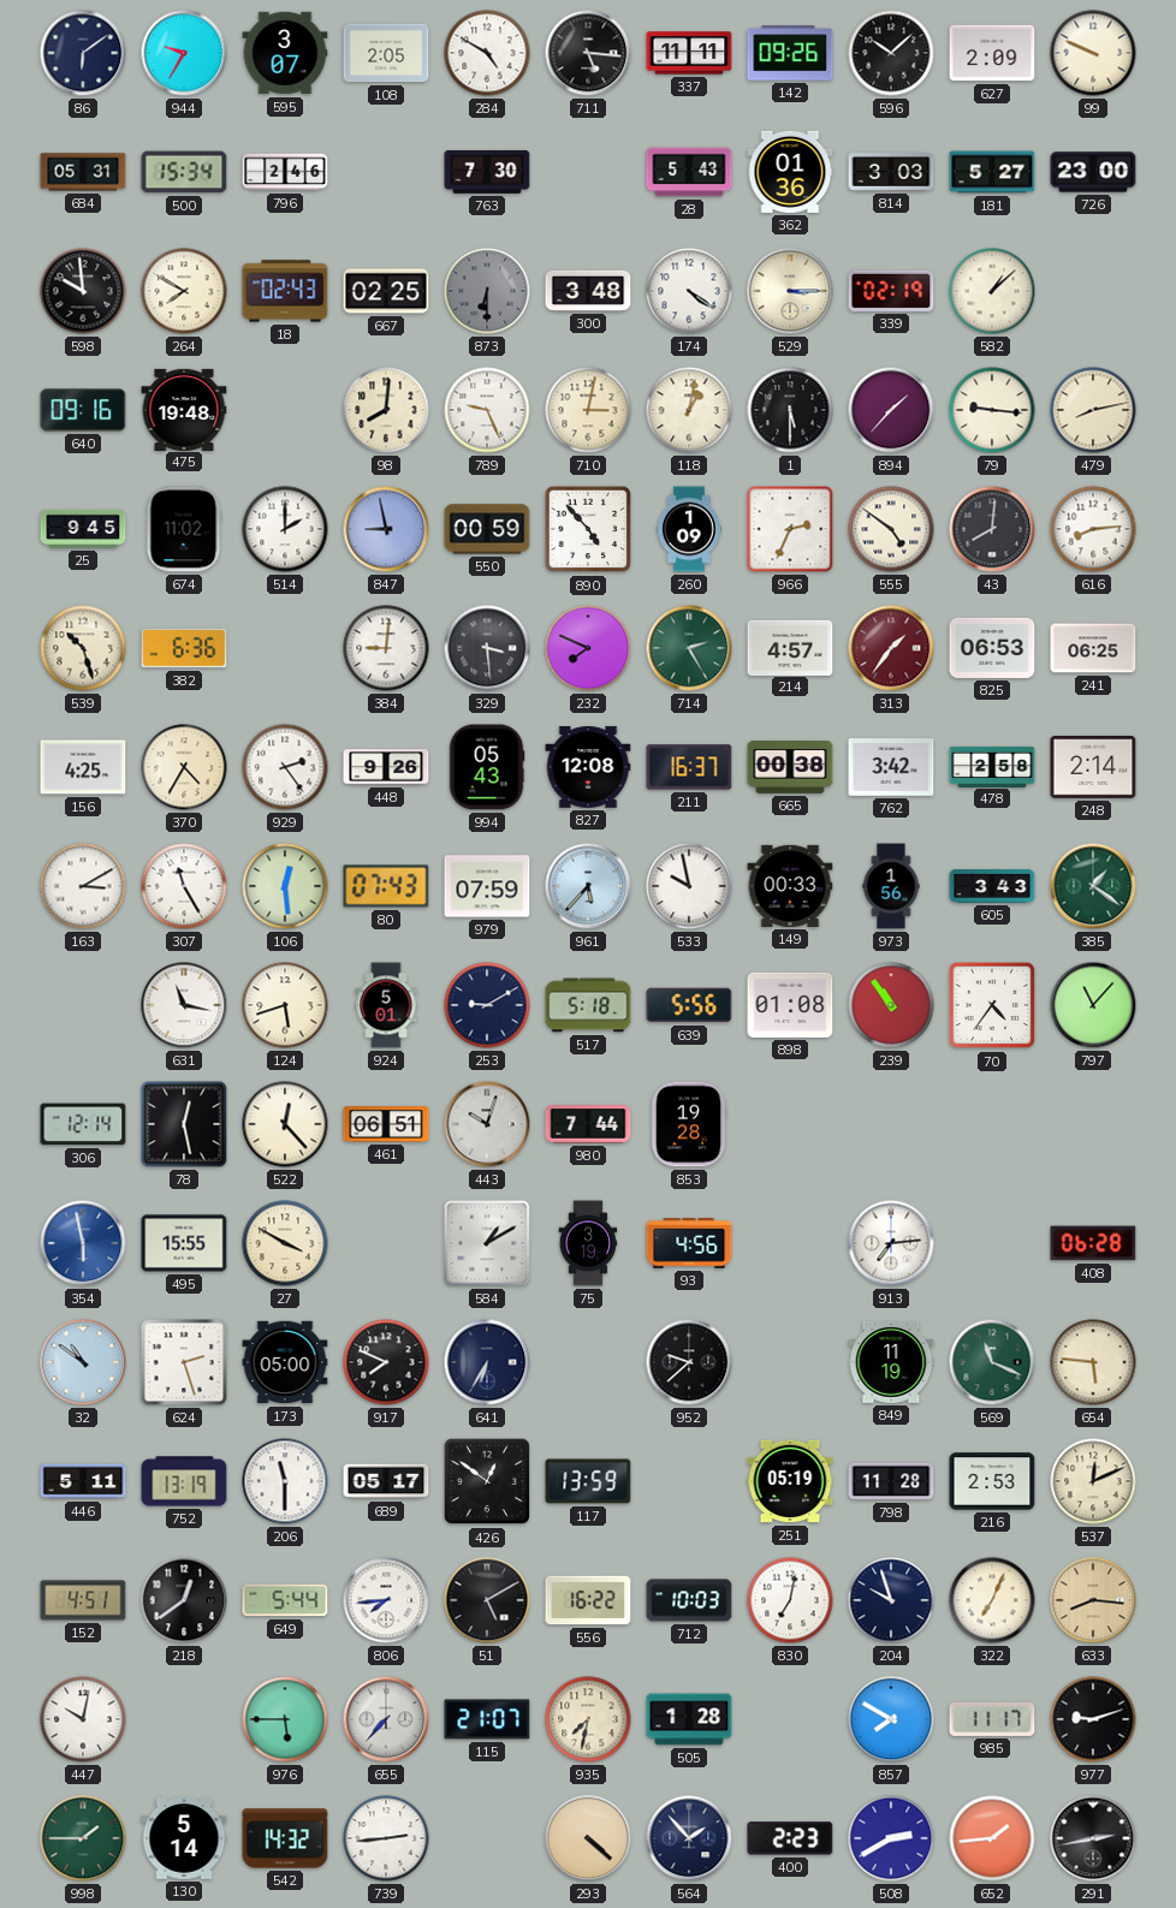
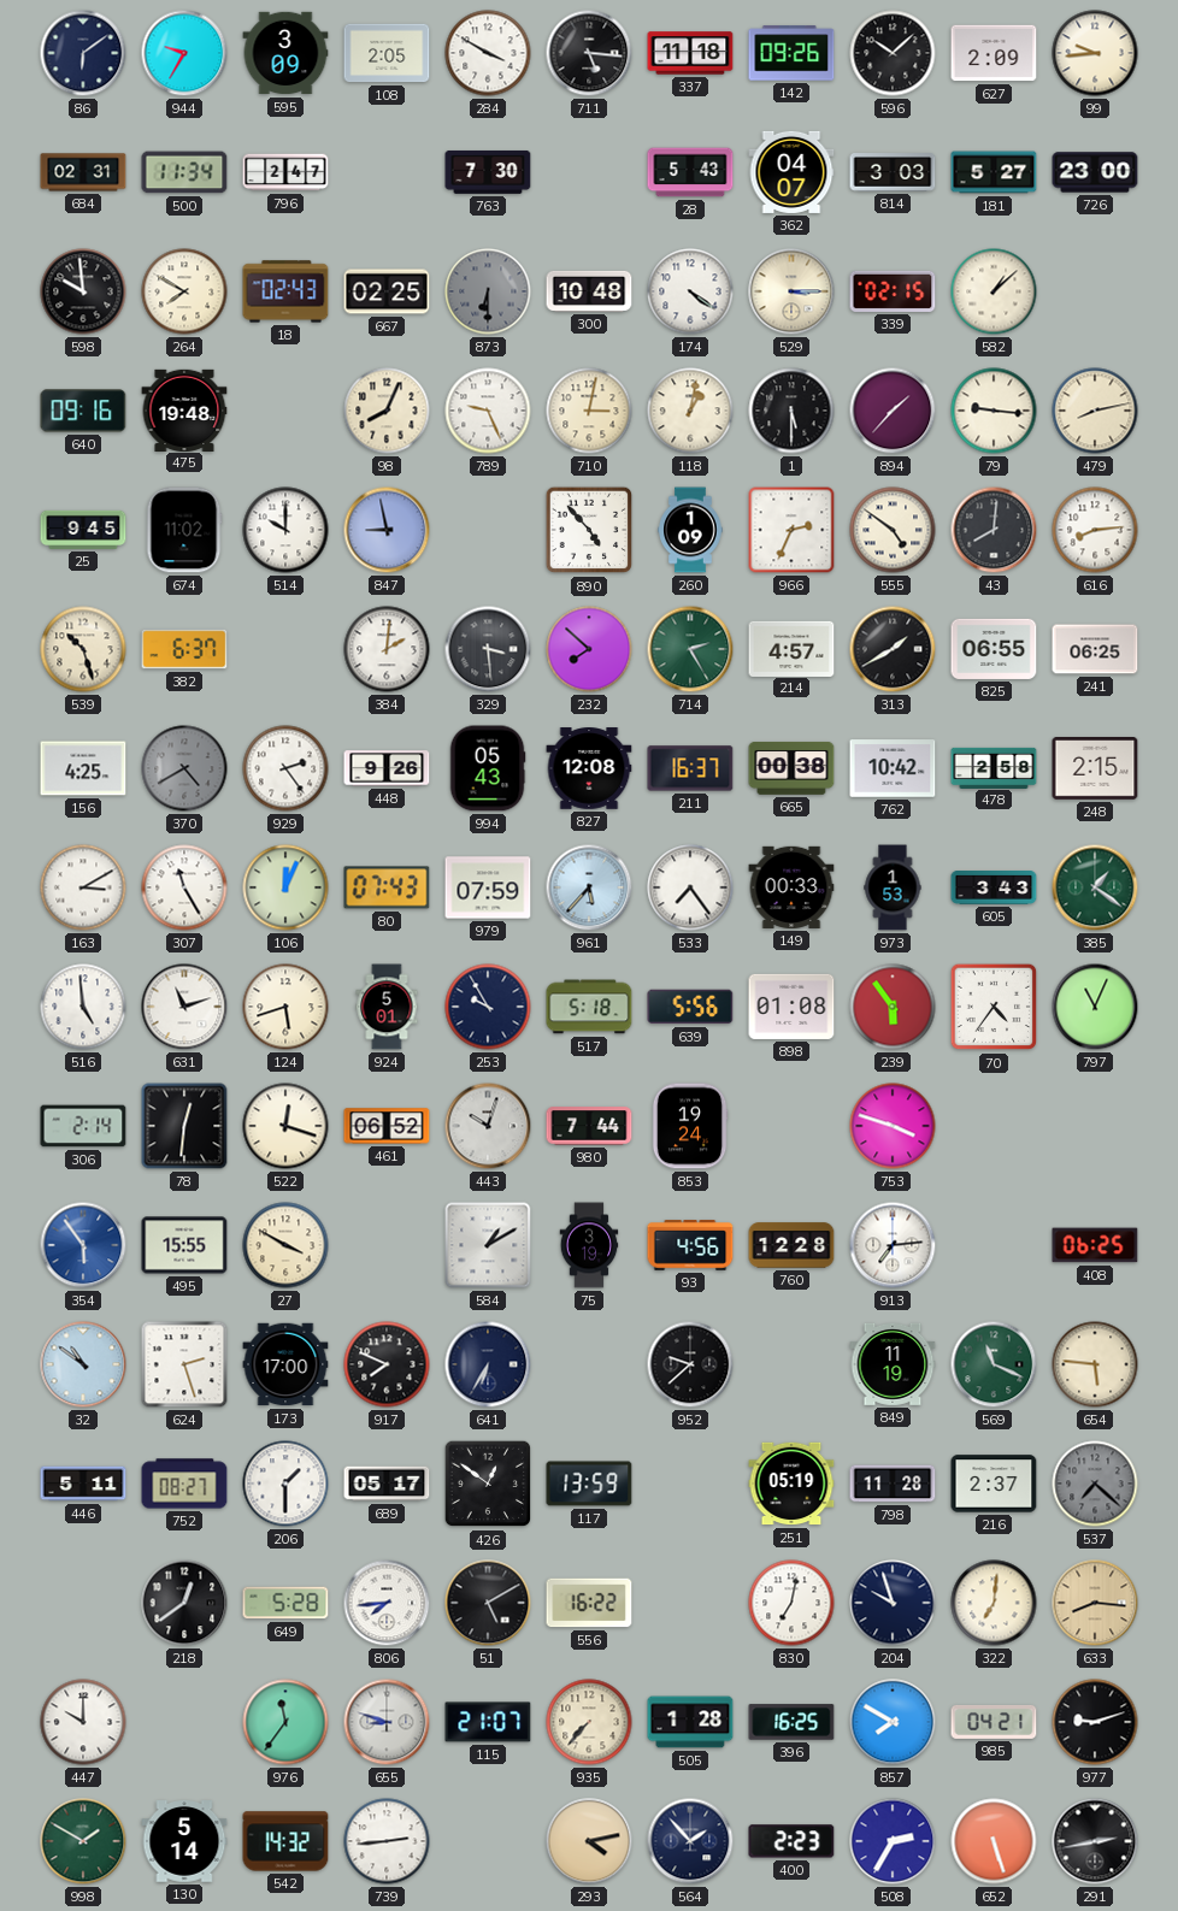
595: 3:07 -> 3:09
284: 4:50 -> 3:50
337: 11:11 -> 11:18
99: 9:49 -> 9:44
684: 05:31 -> 02:31
500: 15:34 -> 11:34
796: 2:46 -> 2:47
362: 01:36 -> 04:07
300: 3:48 -> 10:48
339: 02:19 -> 02:15
98: 8:01 -> 8:04
514: 2:00 -> 10:00
550: 00:59 -> none
382: 6:36 -> 6:37
384: 9:01 -> 2:01
232: 7:49 -> 7:52
313: 1:36 -> 1:40
313 dial: burgundy -> black
825: 06:53 -> 06:55
370: 4:35 -> 4:40
370 dial: cream -> grey
762: 3:42 -> 10:42
248: 2:14 -> 2:15
106: 12:29 -> 12:04
533: 9:58 -> 7:24
973: 1:56 -> 1:53
516: none -> 4:59
631: 11:17 -> 11:12
253: 9:10 -> 9:55
239: 10:54 -> 5:54
797: 11:07 -> 11:04
306: 12:14 -> 2:14
78: 12:28 -> 12:31
522: 12:23 -> 12:18
461: 06:51 -> 06:52
853: 19:28 -> 19:24
753: none -> 3:48
354: 5:58 -> 5:54
760: none -> 12:28
408: 06:28 -> 06:25
173: 05:00 -> 17:00
752: 13:19 -> 08:27
206: 11:30 -> 1:30
216: 2:53 -> 2:37
537: 12:11 -> 7:22
537 dial: cream -> grey
152: 4:51 -> none
649: 5:44 -> 5:28
712: 10:03 -> none
322: 7:04 -> 7:01
447: 10:02 -> 10:00
976: 5:45 -> 11:36
655: 7:37 -> 8:48
935: 7:32 -> 7:37
396: none -> 16:25
985: 11:17 -> 04:21
998: 1:45 -> 1:50
293: 4:22 -> 4:13
508: 2:40 -> 2:35
652: 1:44 -> 5:27
